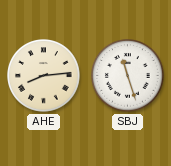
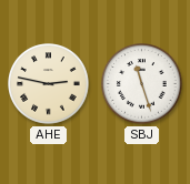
AHE: 8:14 -> 2:47
